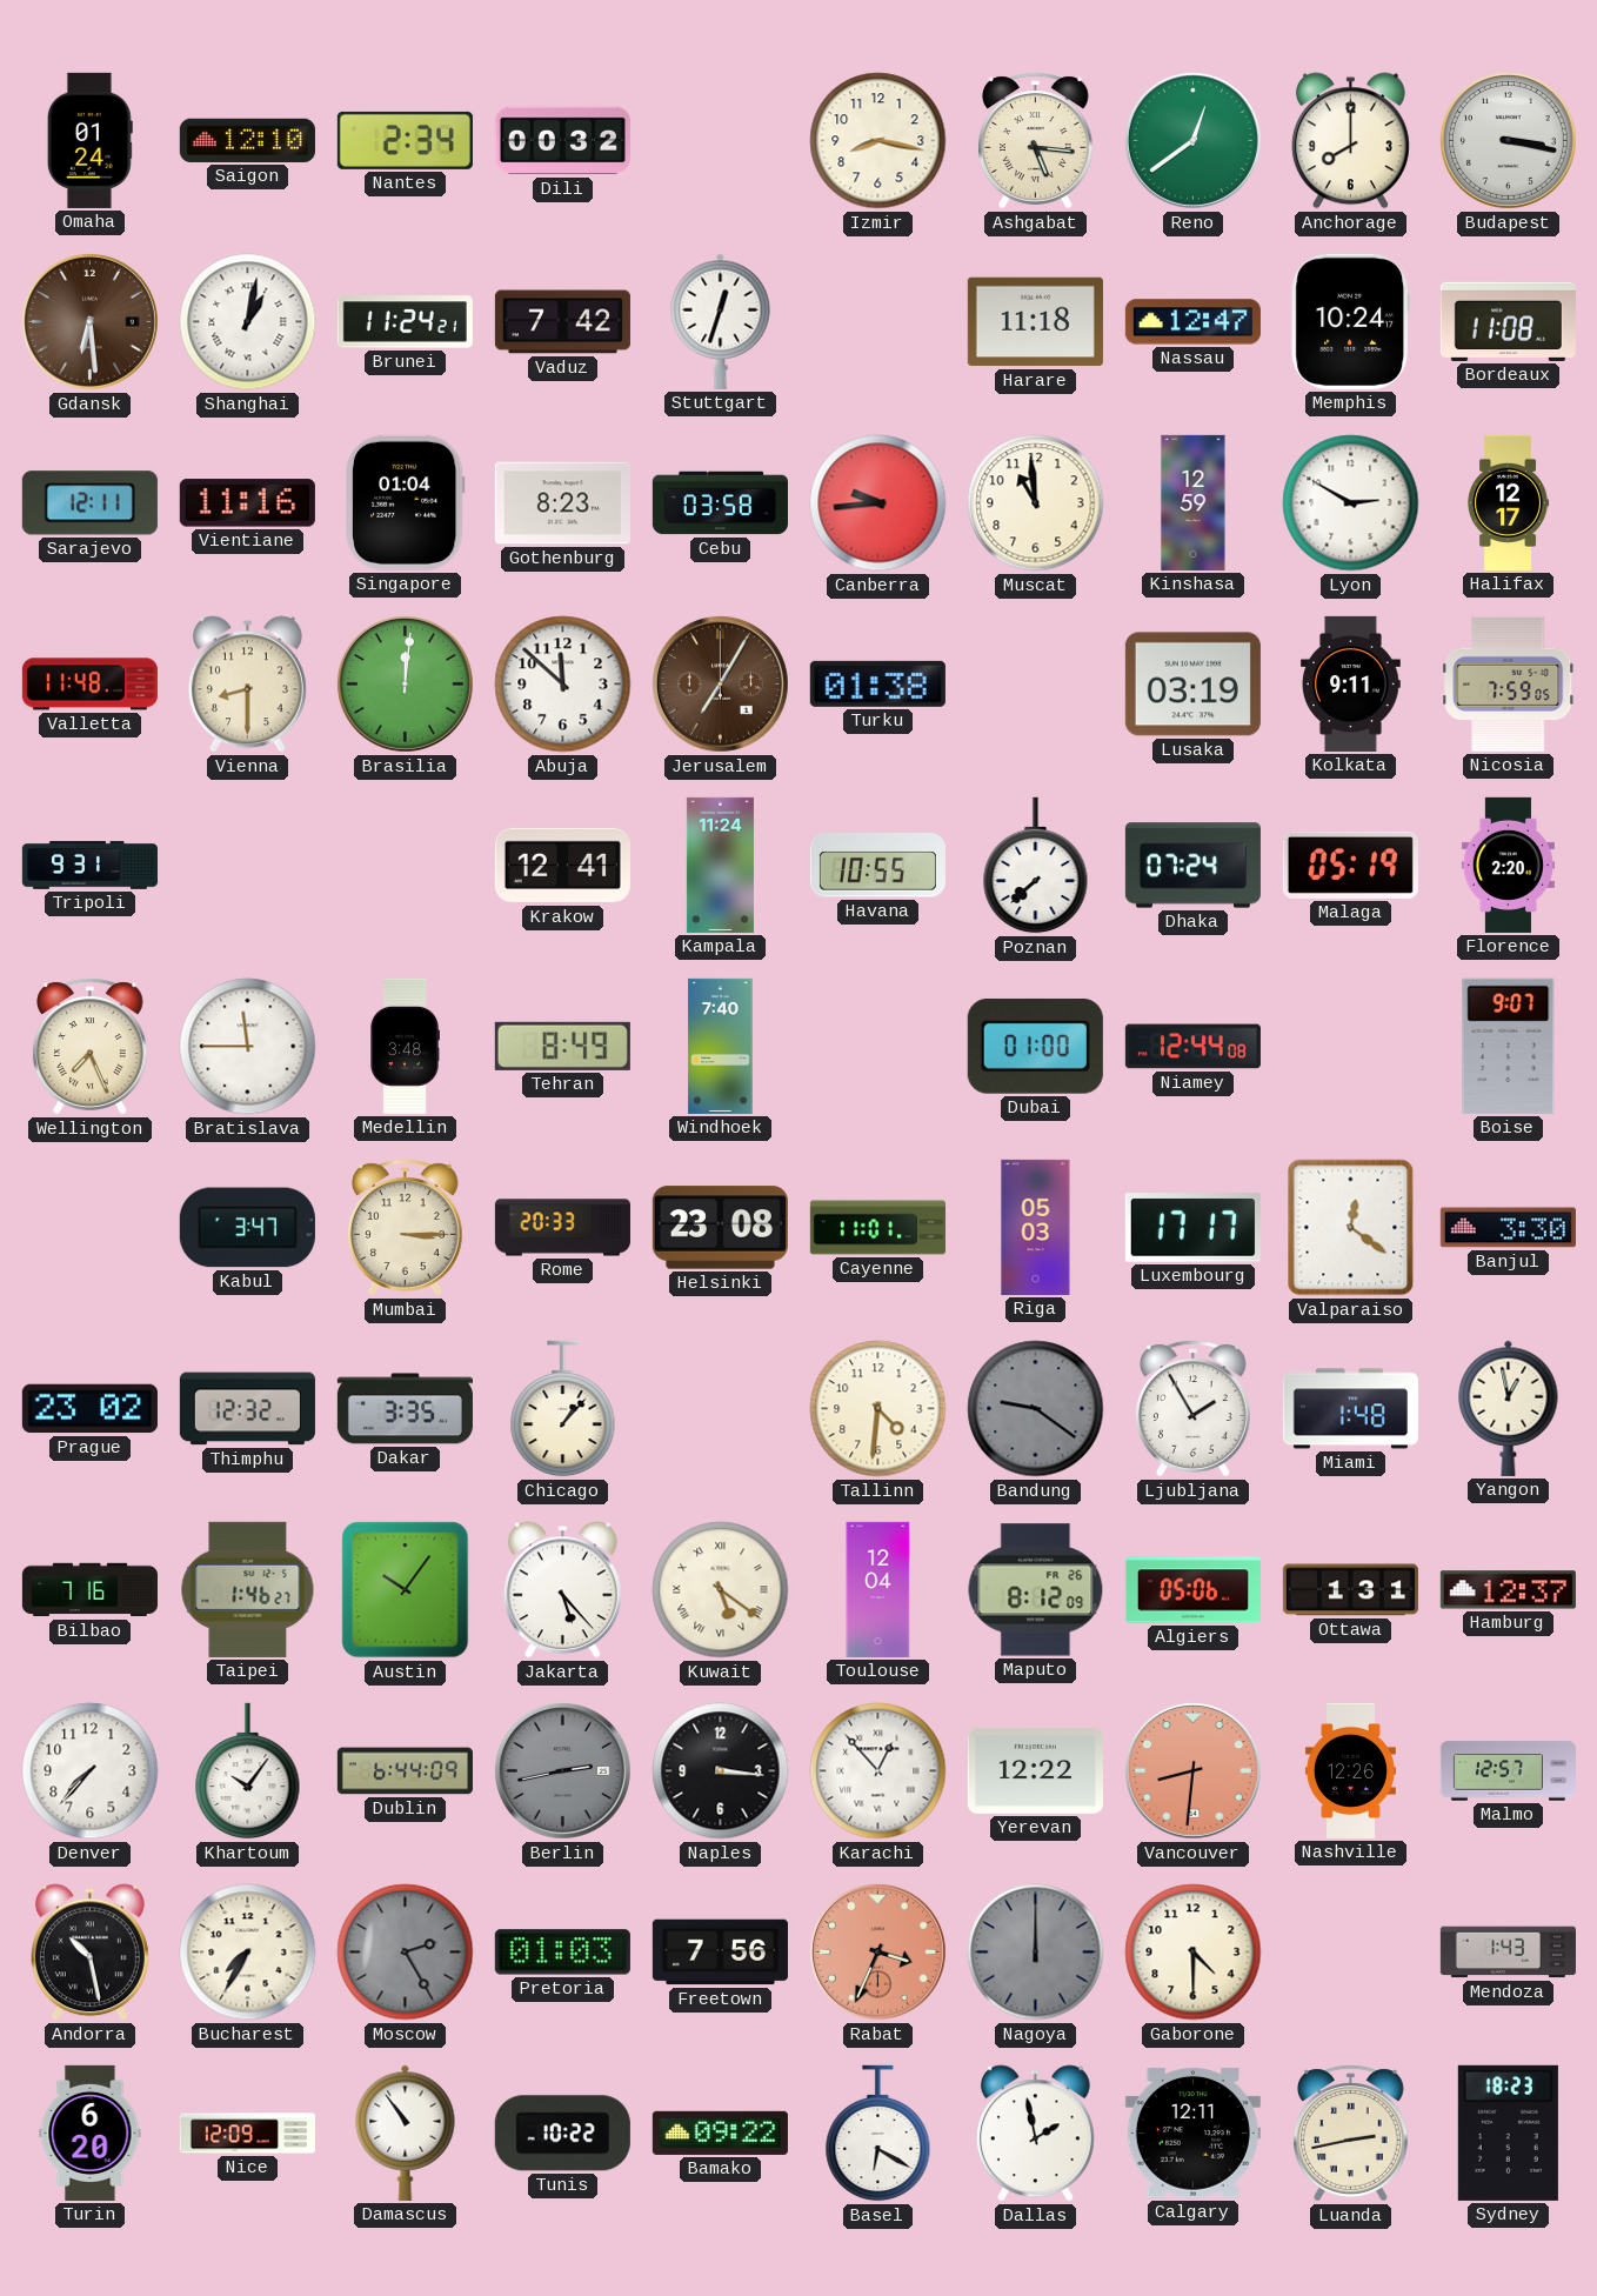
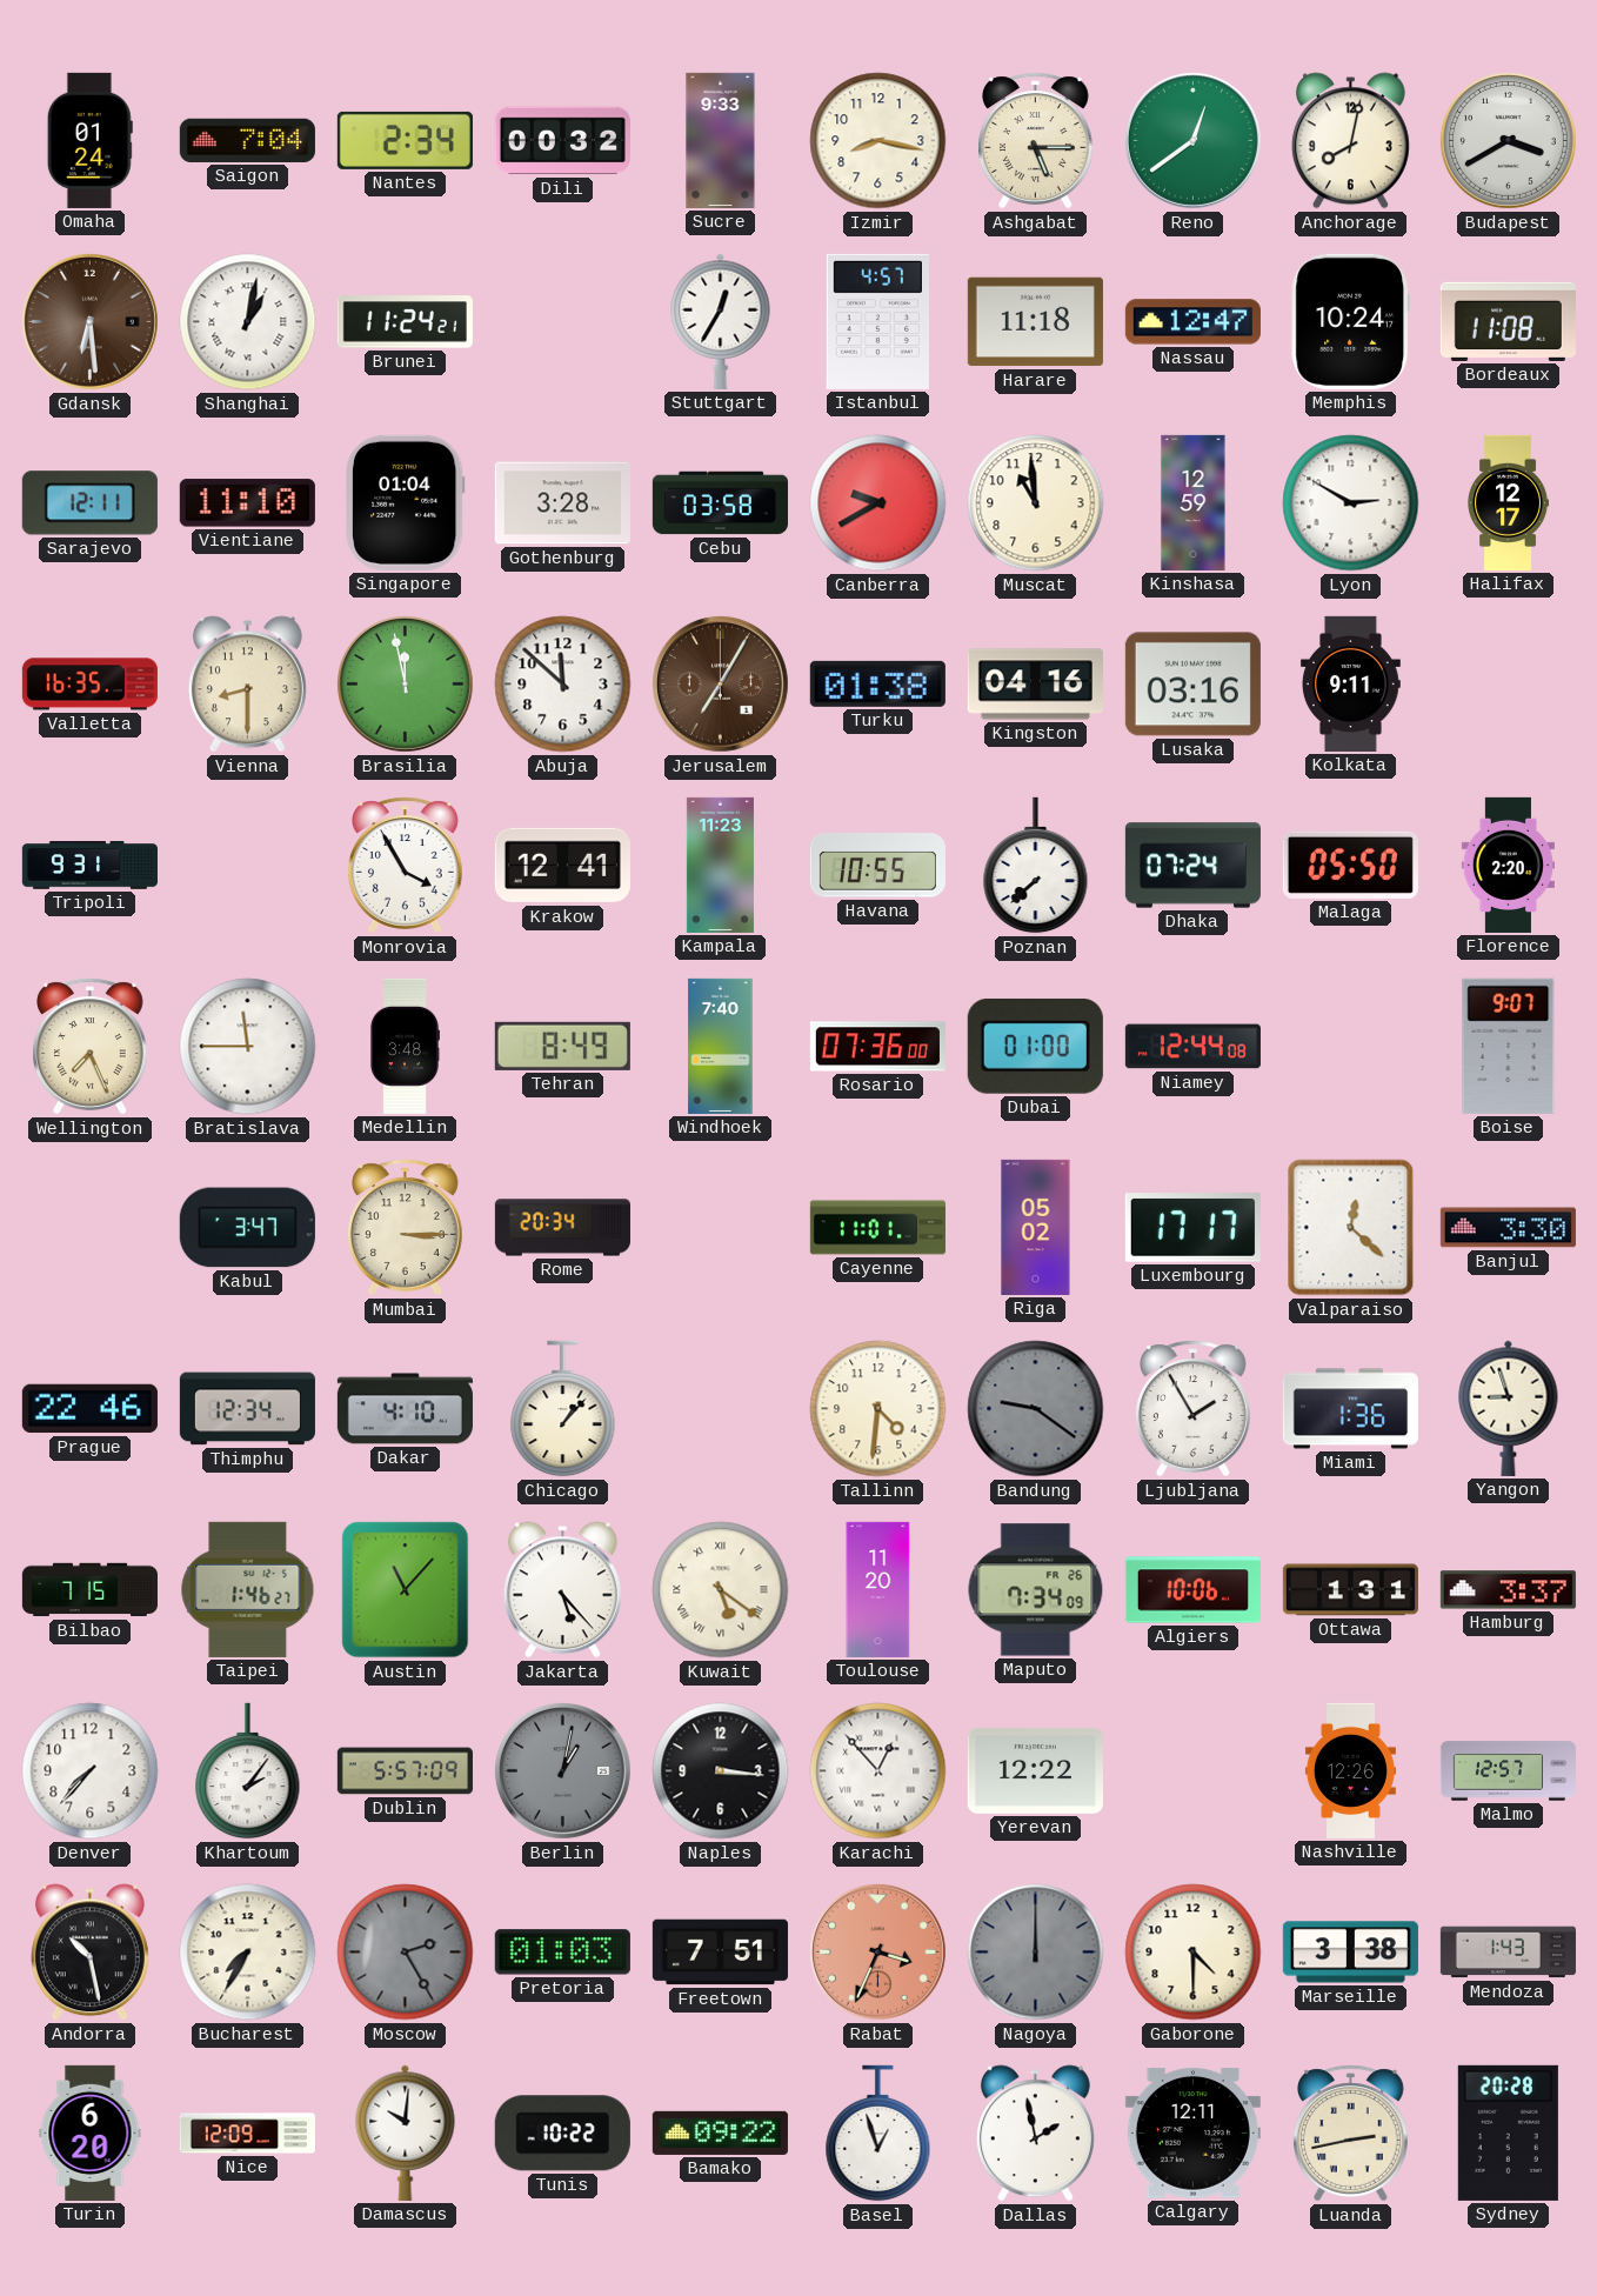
Saigon: 12:10 -> 7:04
Sucre: none -> 9:33
Ashgabat: 5:16 -> 5:15
Anchorage: 8:00 -> 8:02
Budapest: 3:17 -> 3:40
Vaduz: 7:42 -> none
Stuttgart: 12:33 -> 12:35
Istanbul: none -> 4:57
Vientiane: 11:16 -> 11:10
Gothenburg: 8:23 -> 3:28
Canberra: 9:44 -> 9:40
Valletta: 11:48 -> 16:35
Brasilia: 12:01 -> 11:58
Kingston: none -> 04:16
Lusaka: 03:19 -> 03:16
Nicosia: 7:59 -> none
Monrovia: none -> 3:55
Kampala: 11:24 -> 11:23
Malaga: 05:19 -> 05:50
Rosario: none -> 07:36
Rome: 20:33 -> 20:34
Helsinki: 23:08 -> none
Riga: 05:03 -> 05:02
Valparaiso: 12:21 -> 12:22
Prague: 23:02 -> 22:46
Thimphu: 12:32 -> 12:34
Dakar: 3:35 -> 4:10
Miami: 1:48 -> 1:36
Yangon: 12:58 -> 8:57
Bilbao: 7:16 -> 7:15
Austin: 10:06 -> 11:07
Toulouse: 12:04 -> 11:20
Maputo: 8:12 -> 7:34
Algiers: 05:06 -> 10:06
Hamburg: 12:37 -> 3:37
Khartoum: 10:06 -> 2:06
Dublin: 6:44 -> 5:57
Berlin: 2:43 -> 1:02
Vancouver: 8:31 -> none
Freetown: 7:56 -> 7:51
Marseille: none -> 3:38
Damascus: 10:54 -> 10:01
Basel: 6:20 -> 12:57
Sydney: 18:23 -> 20:28
